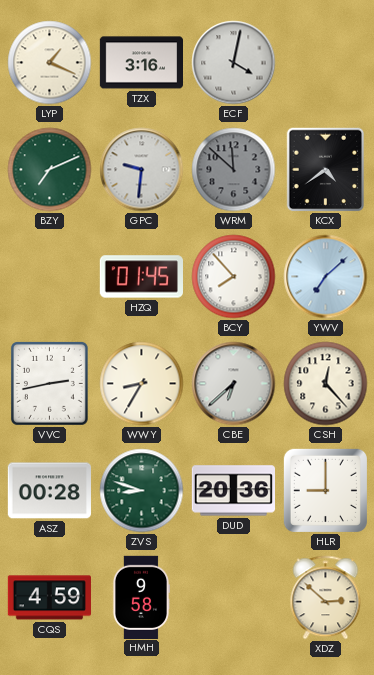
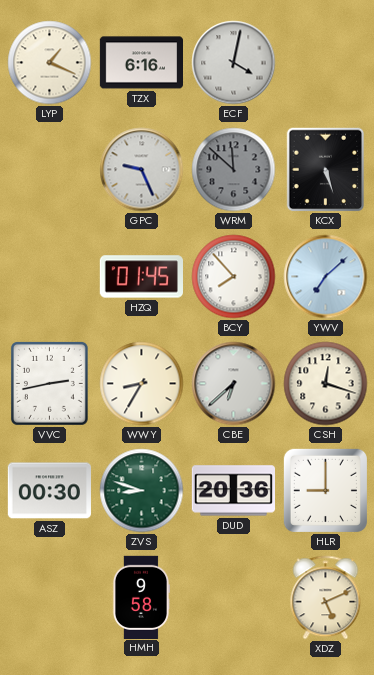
TZX: 3:16 -> 6:16
BZY: 7:11 -> none
GPC: 9:31 -> 9:26
KCX: 4:39 -> 5:27
CSH: 12:23 -> 12:18
ASZ: 00:28 -> 00:30
CQS: 4:59 -> none
XDZ: 2:52 -> 5:11
